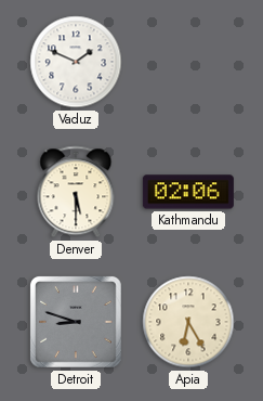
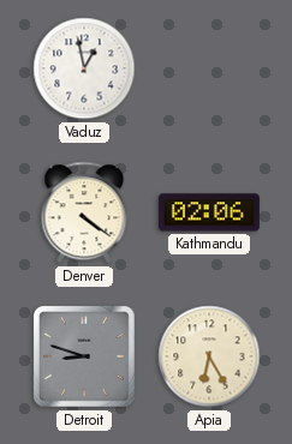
Vaduz: 1:49 -> 12:58
Denver: 5:30 -> 4:21
